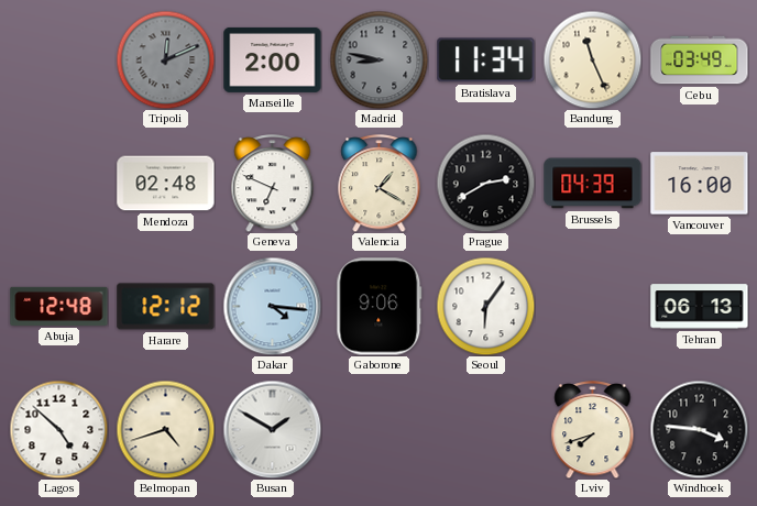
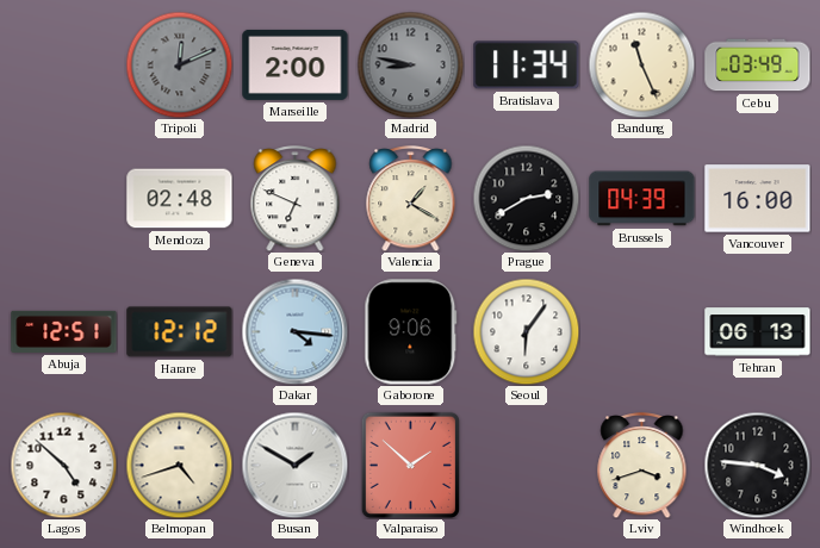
Abuja: 12:48 -> 12:51
Valparaiso: none -> 1:52
Lviv: 7:42 -> 3:42
